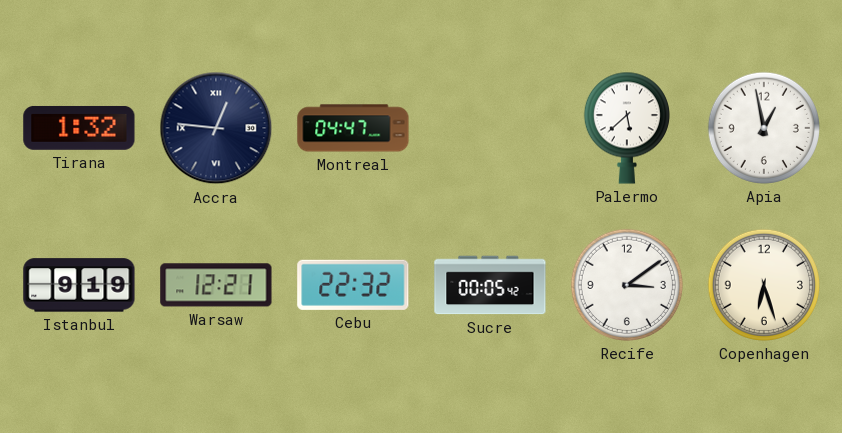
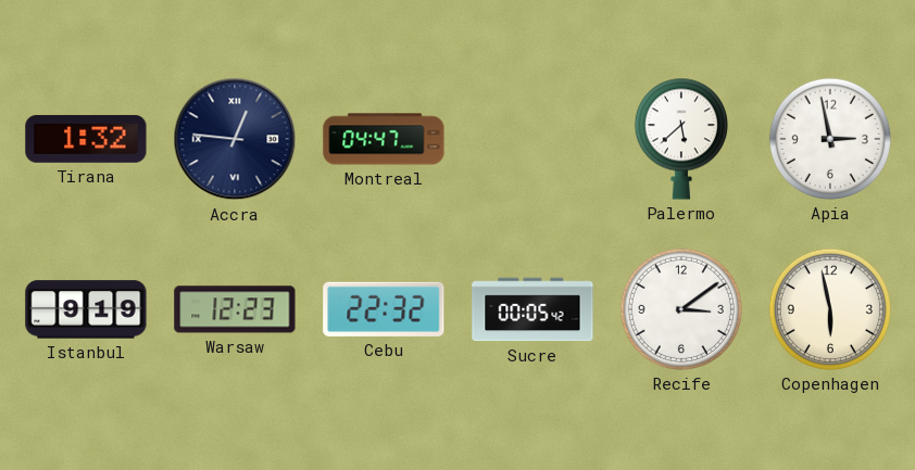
Apia: 12:58 -> 2:58
Warsaw: 12:21 -> 12:23
Copenhagen: 6:27 -> 5:58
